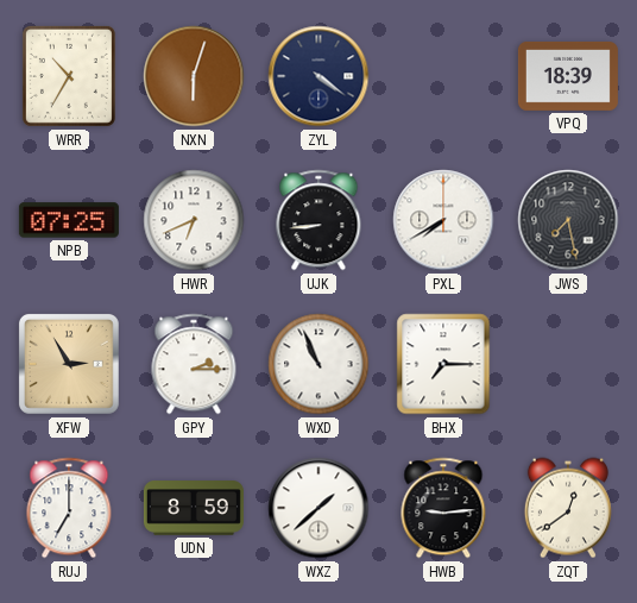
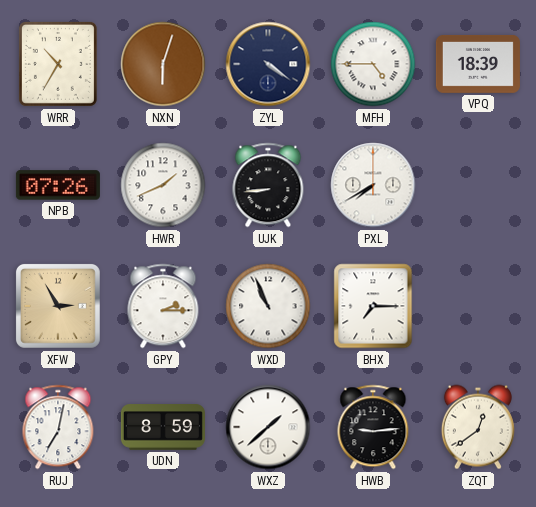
MFH: none -> 4:45
NPB: 07:25 -> 07:26
HWR: 6:41 -> 1:41
JWS: 7:28 -> none
RUJ: 7:00 -> 7:02
